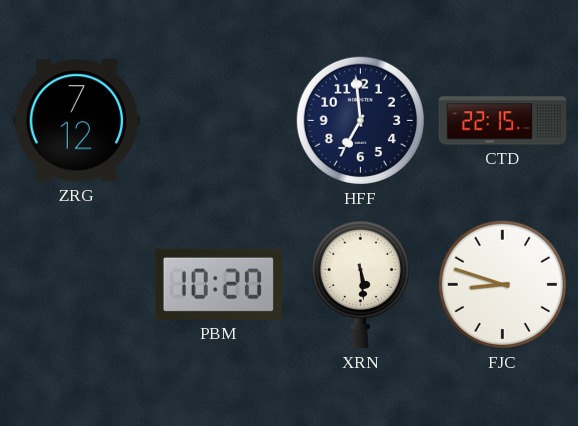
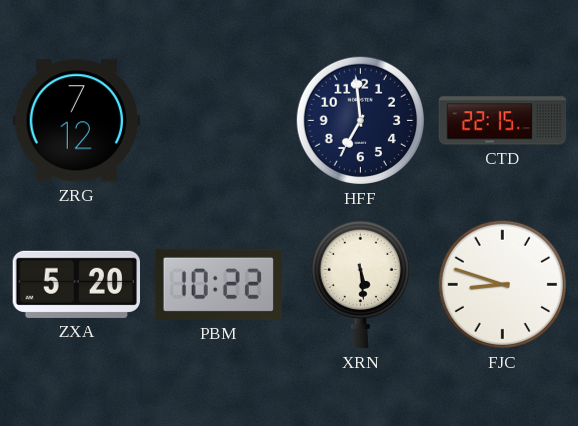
ZXA: none -> 5:20
PBM: 10:20 -> 10:22
